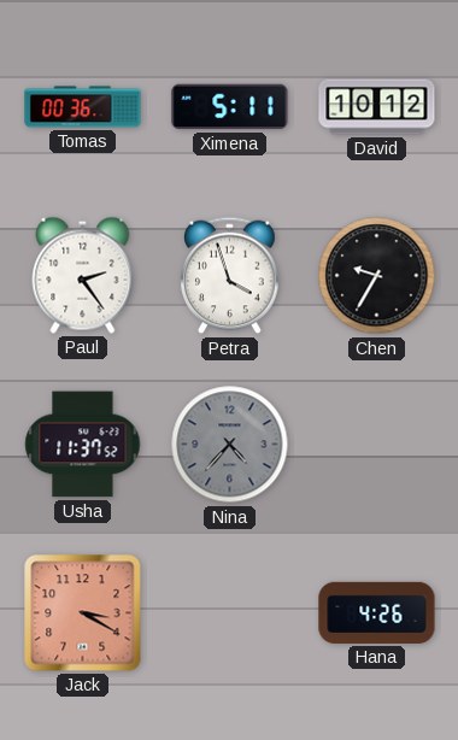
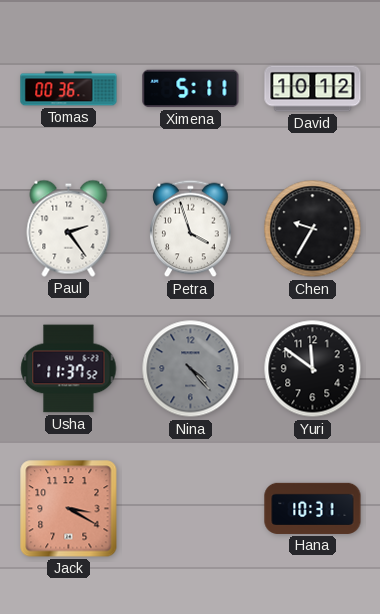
Nina: 4:37 -> 4:23
Yuri: none -> 11:51
Hana: 4:26 -> 10:31
